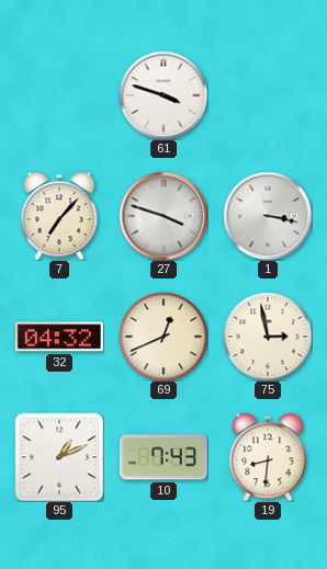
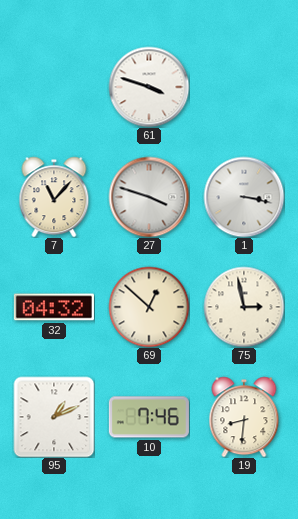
7: 7:07 -> 11:07
69: 12:41 -> 12:52
10: 7:43 -> 7:46
